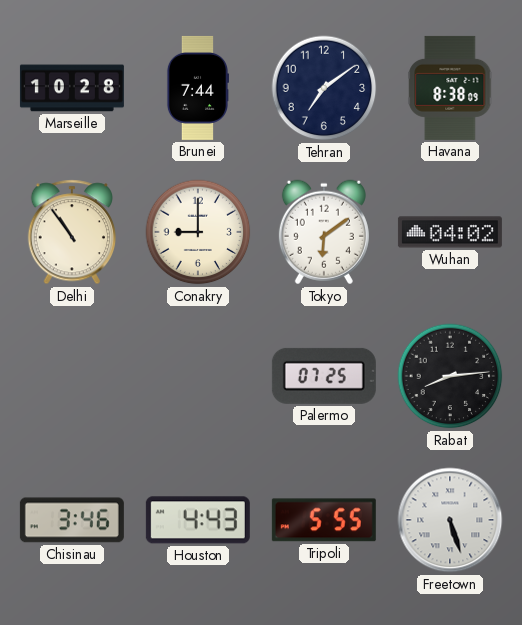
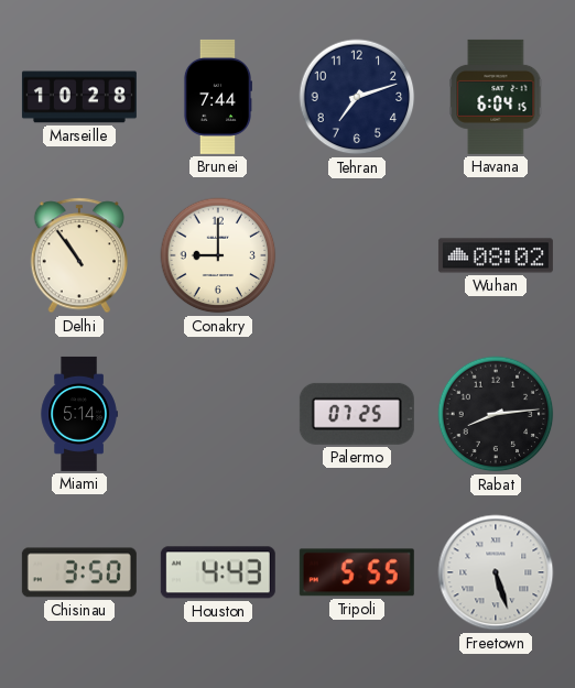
Tehran: 7:09 -> 7:12
Havana: 8:38 -> 6:04
Tokyo: 6:09 -> none
Wuhan: 04:02 -> 08:02
Miami: none -> 5:14
Chisinau: 3:46 -> 3:50
